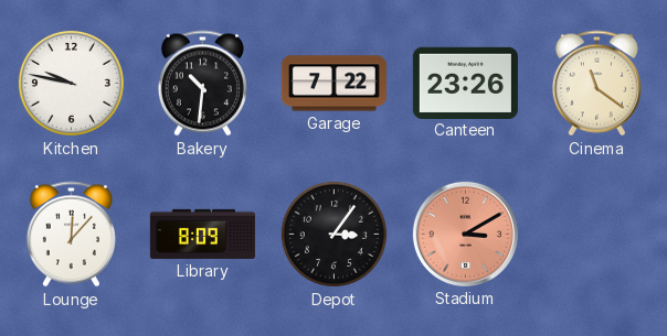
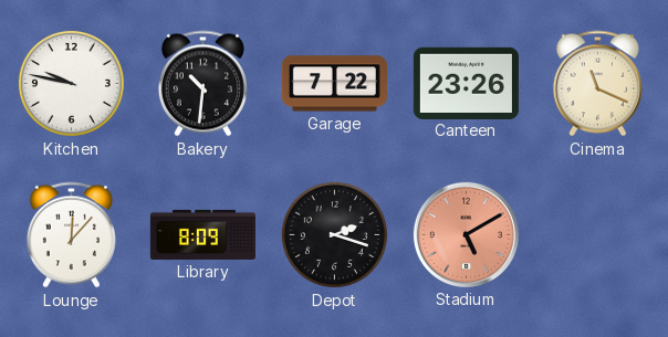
Cinema: 11:21 -> 11:19
Depot: 3:06 -> 2:18
Stadium: 3:10 -> 5:10
